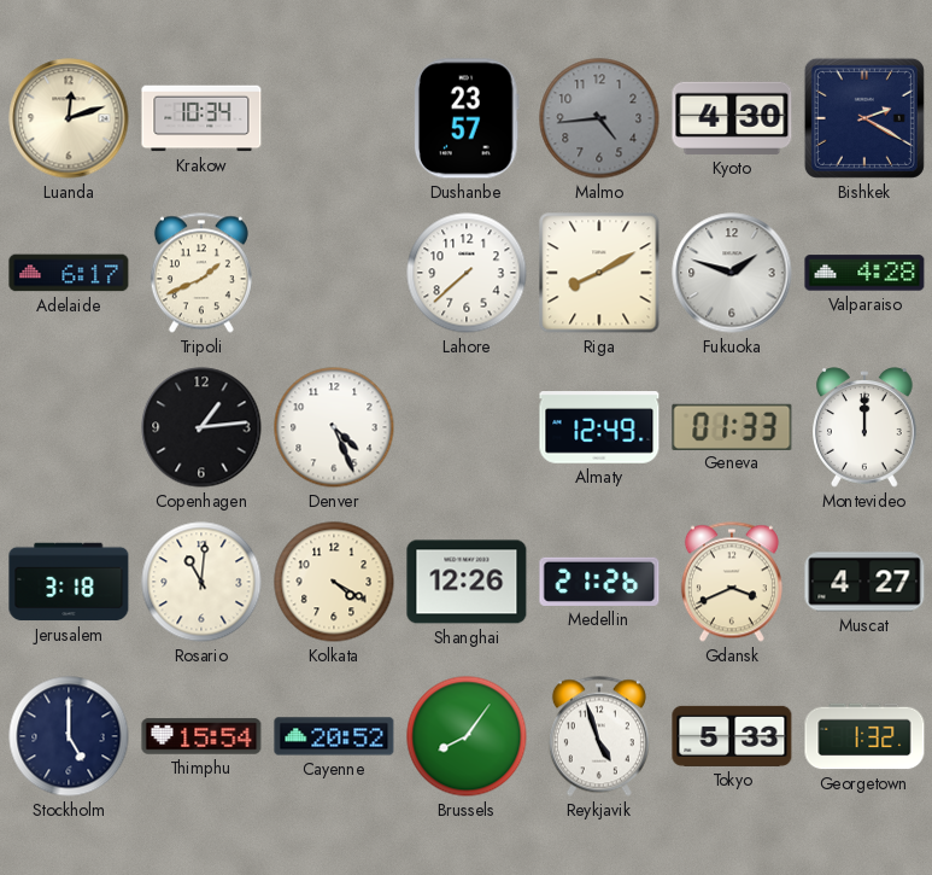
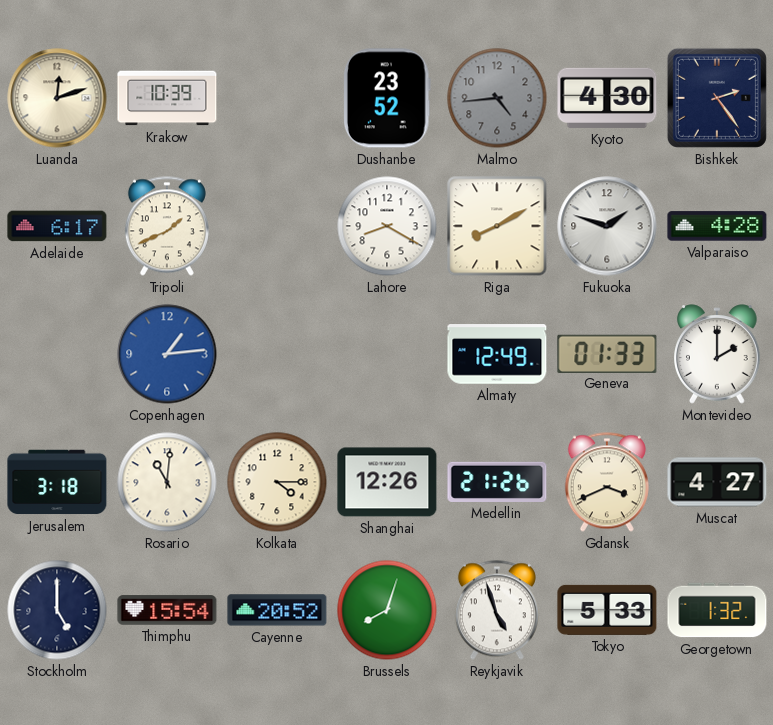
Krakow: 10:34 -> 10:39
Dushanbe: 23:57 -> 23:52
Bishkek: 2:20 -> 2:24
Lahore: 7:38 -> 8:20
Copenhagen dial: black -> blue
Denver: 4:26 -> none
Montevideo: 12:00 -> 2:00
Kolkata: 4:20 -> 4:15
Brussels: 8:06 -> 8:03
